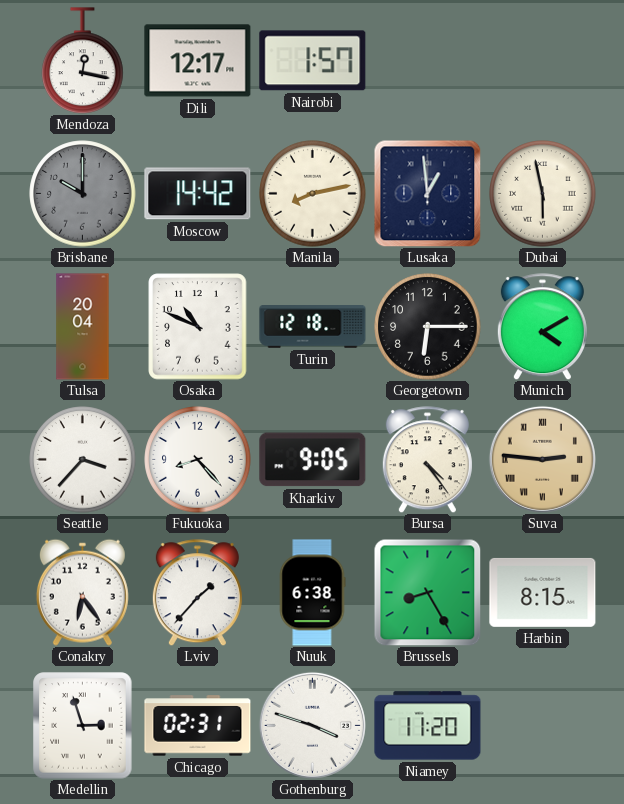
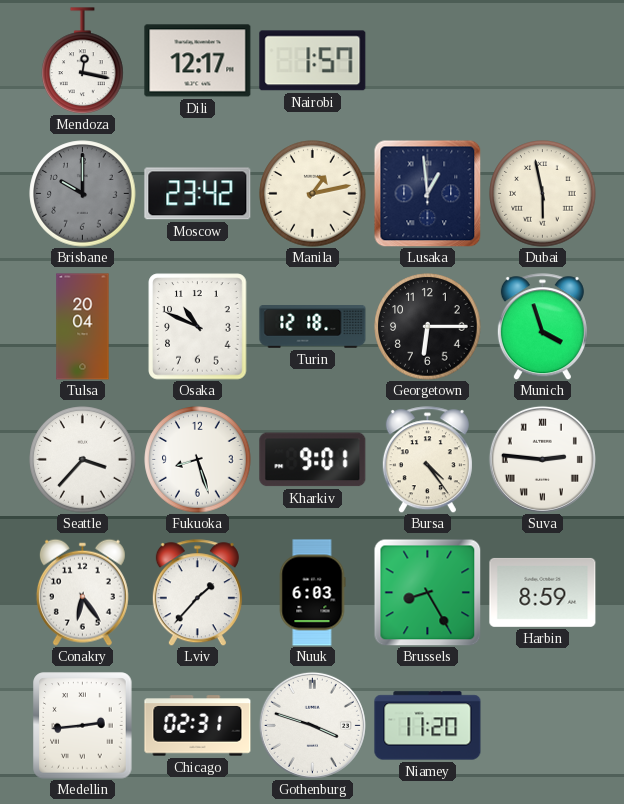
Moscow: 14:42 -> 23:42
Manila: 8:13 -> 1:13
Munich: 4:10 -> 3:57
Fukuoka: 8:23 -> 8:27
Kharkiv: 9:05 -> 9:01
Suva dial: champagne -> white
Nuuk: 6:38 -> 6:03
Harbin: 8:15 -> 8:59
Medellin: 2:57 -> 2:44
